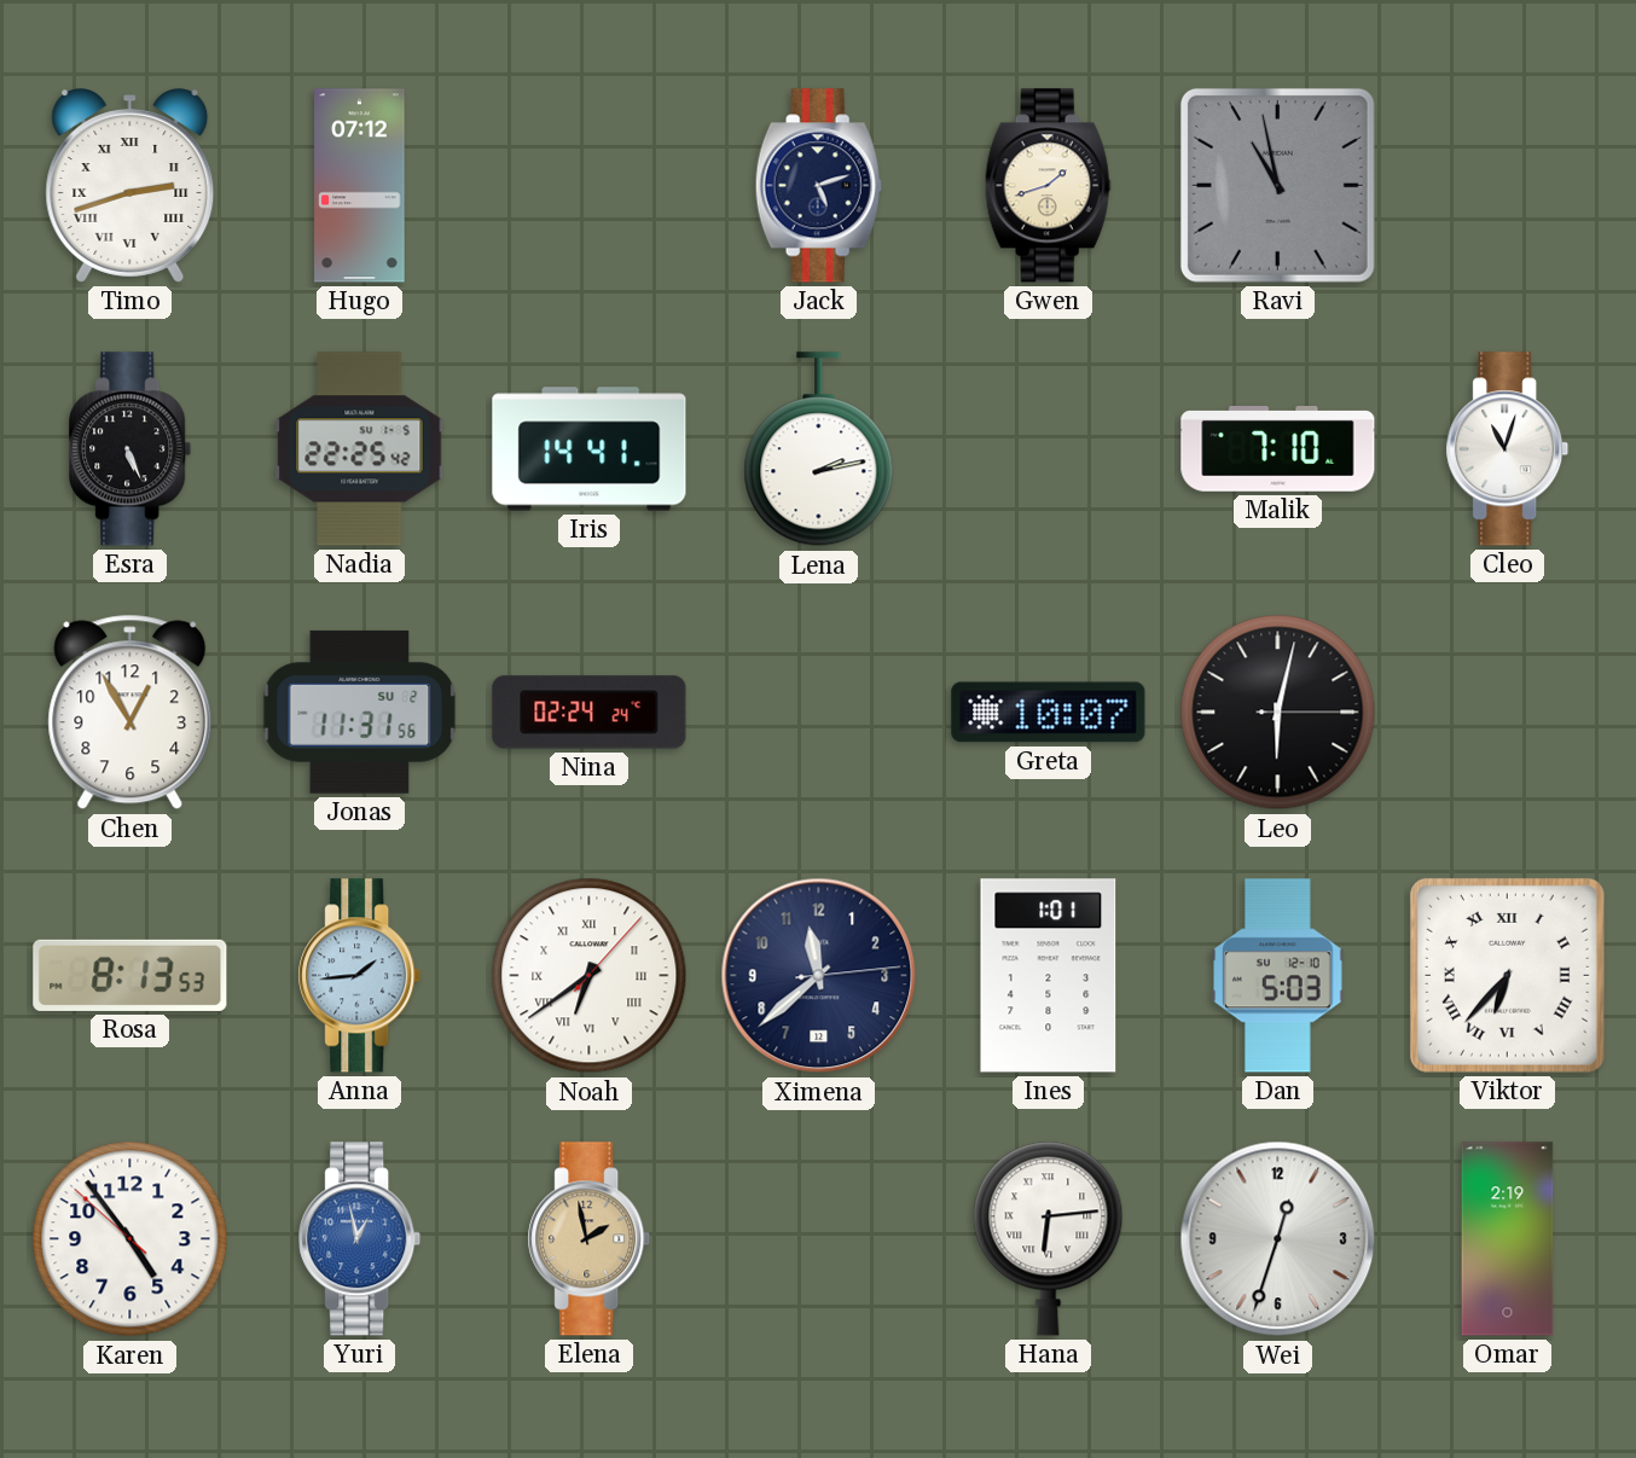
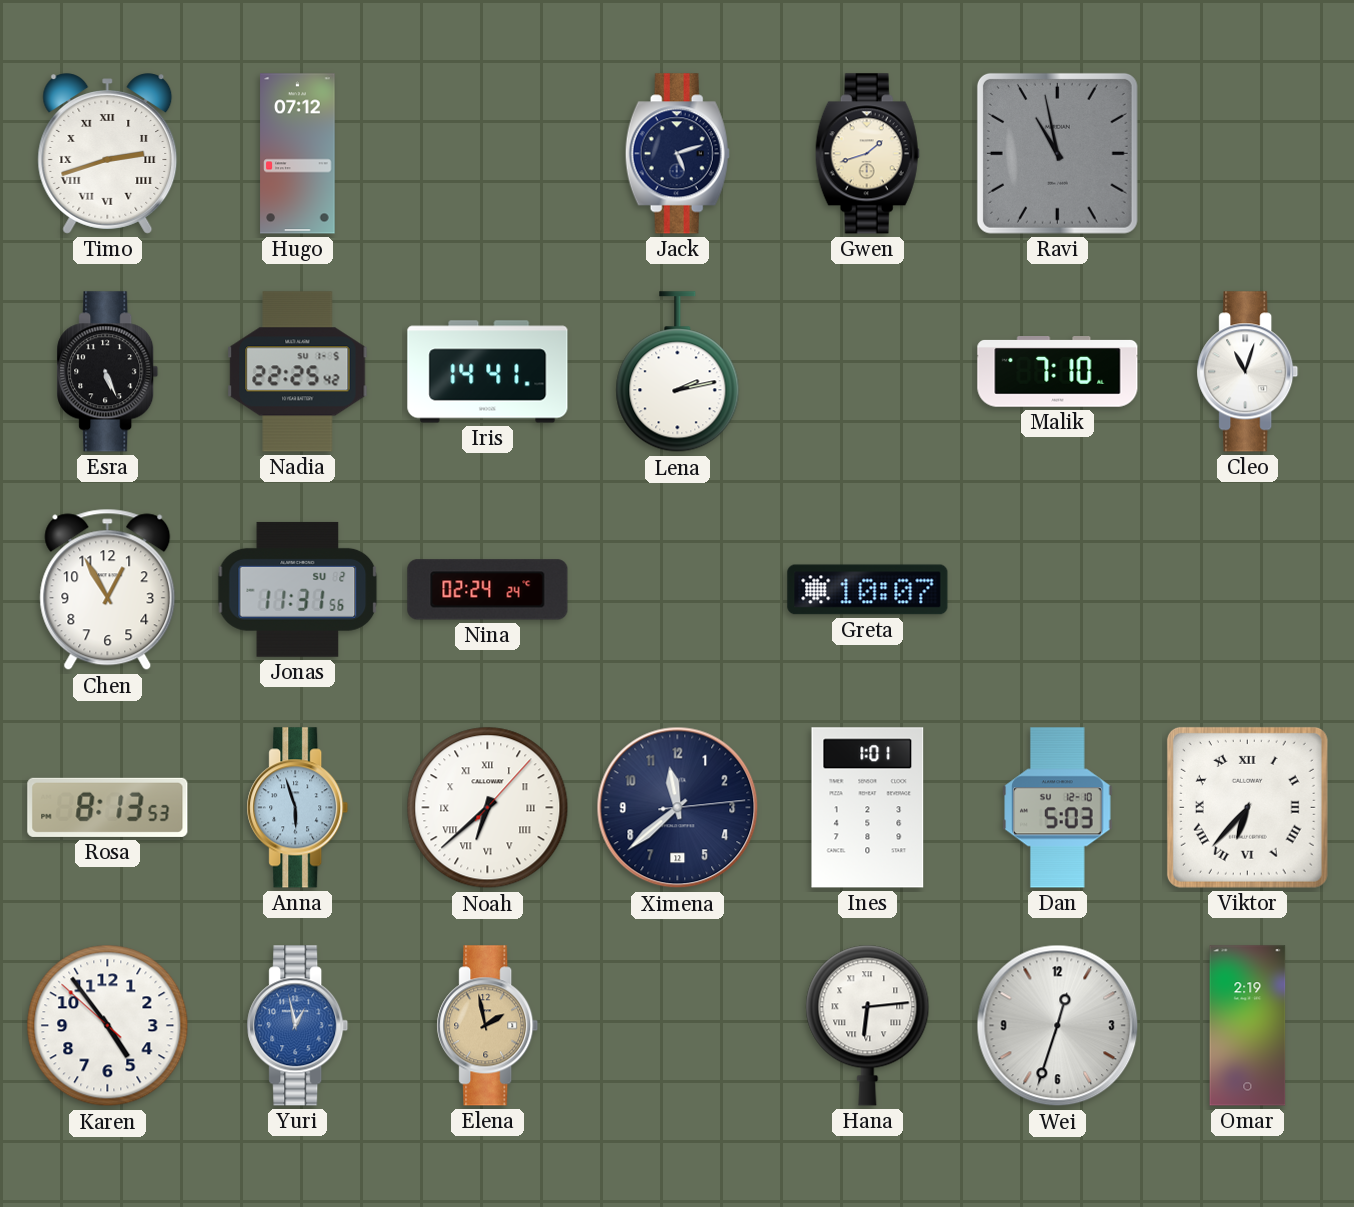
Leo: 6:02 -> none
Anna: 1:44 -> 5:57
Noah: 6:39 -> 6:38
